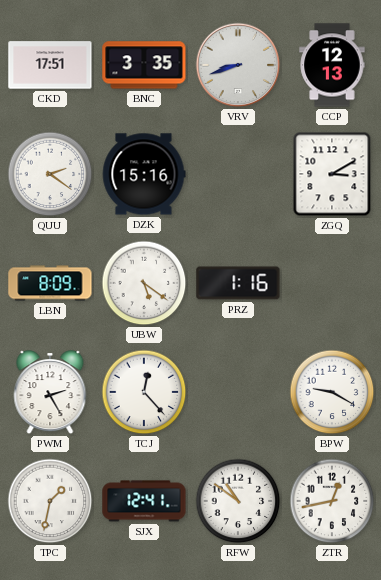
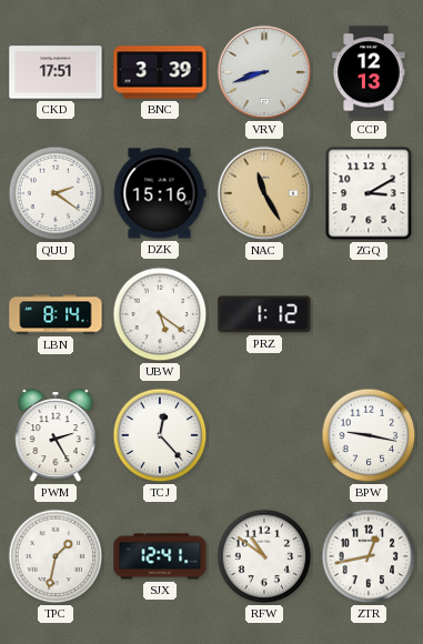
BNC: 3:35 -> 3:39
NAC: none -> 11:25
LBN: 8:09 -> 8:14
PRZ: 1:16 -> 1:12
BPW: 9:20 -> 9:17
